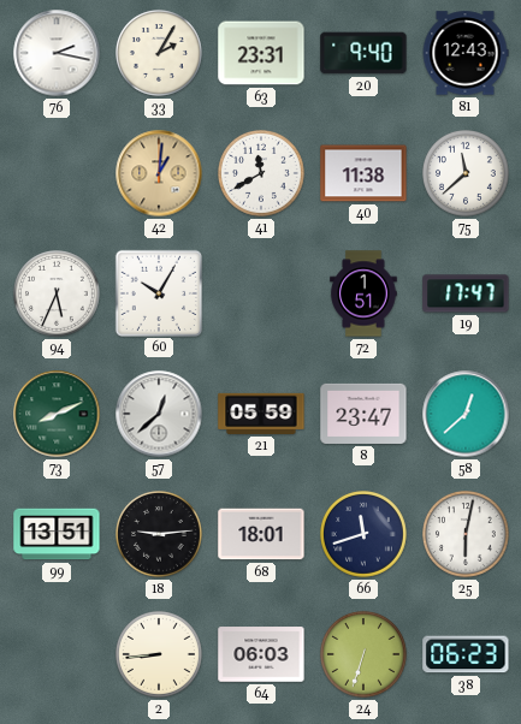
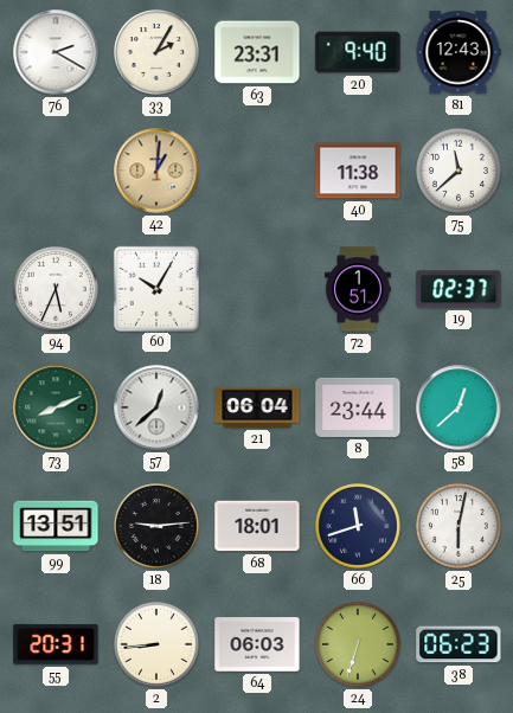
76: 2:17 -> 2:20
41: 11:40 -> none
19: 17:47 -> 02:37
21: 05:59 -> 06:04
8: 23:47 -> 23:44
55: none -> 20:31
